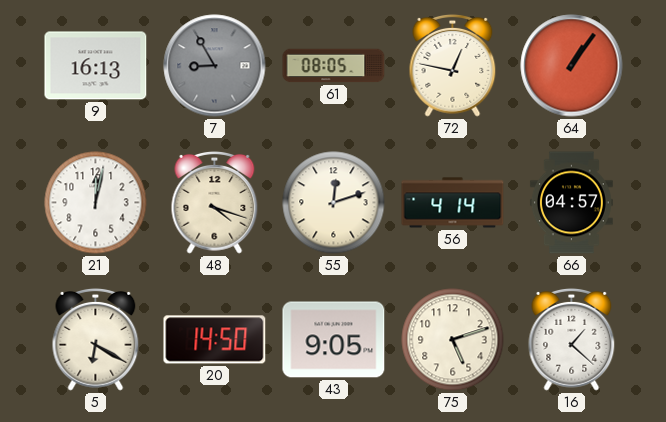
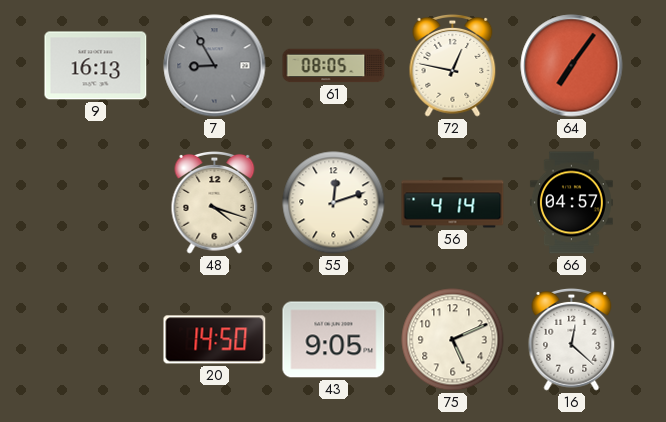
64: 1:06 -> 7:06
21: 12:02 -> none
5: 6:20 -> none
75: 5:12 -> 5:11
16: 1:22 -> 12:22
